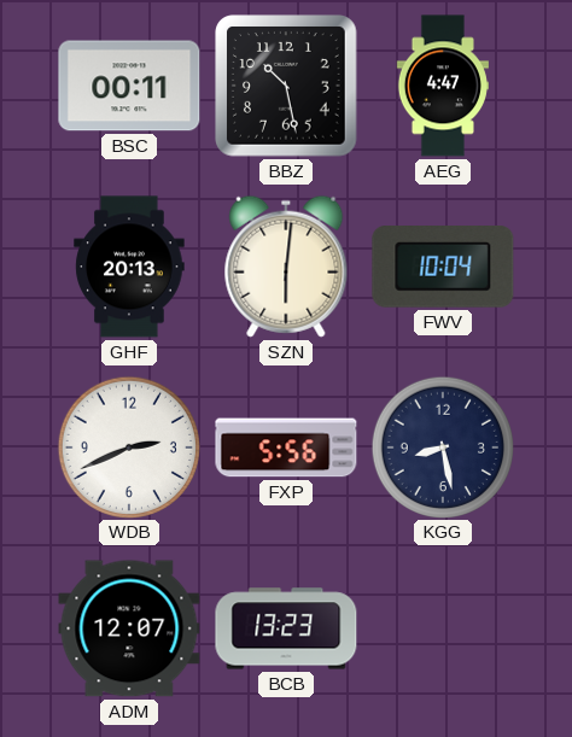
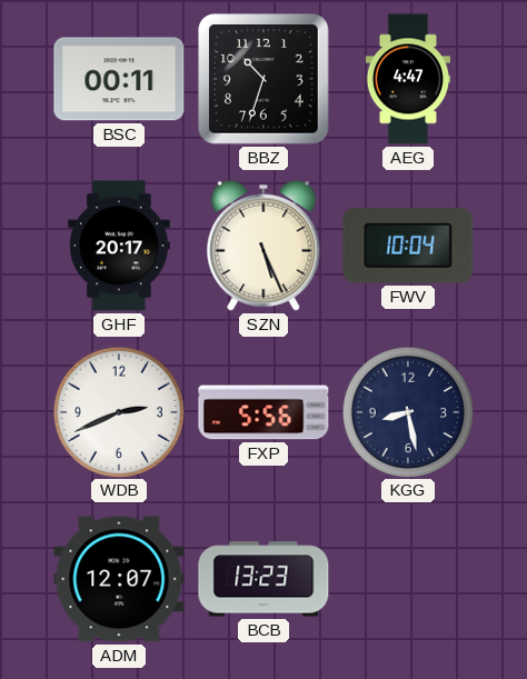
BBZ: 10:28 -> 10:33
GHF: 20:13 -> 20:17
SZN: 6:01 -> 5:26
